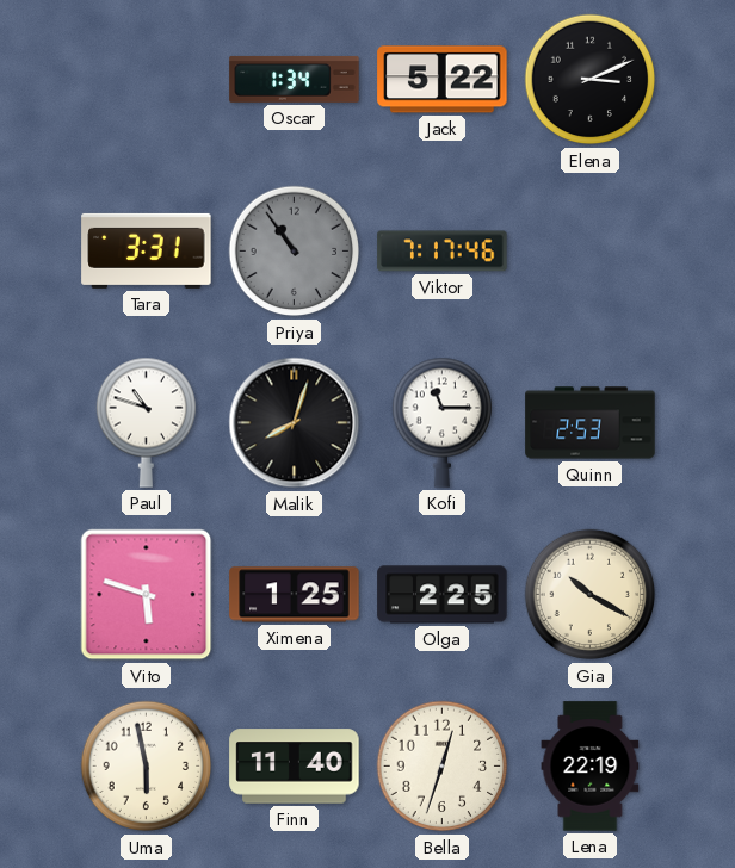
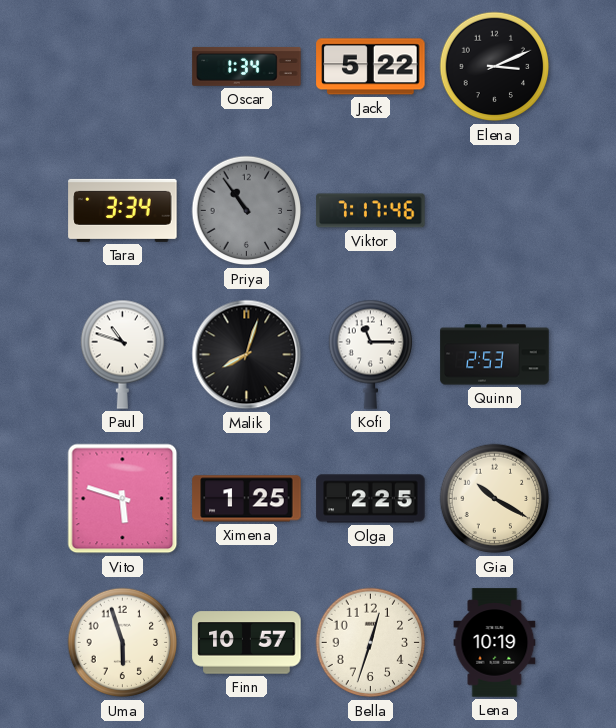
Tara: 3:31 -> 3:34
Uma: 5:58 -> 5:57
Finn: 11:40 -> 10:57
Lena: 22:19 -> 10:19
